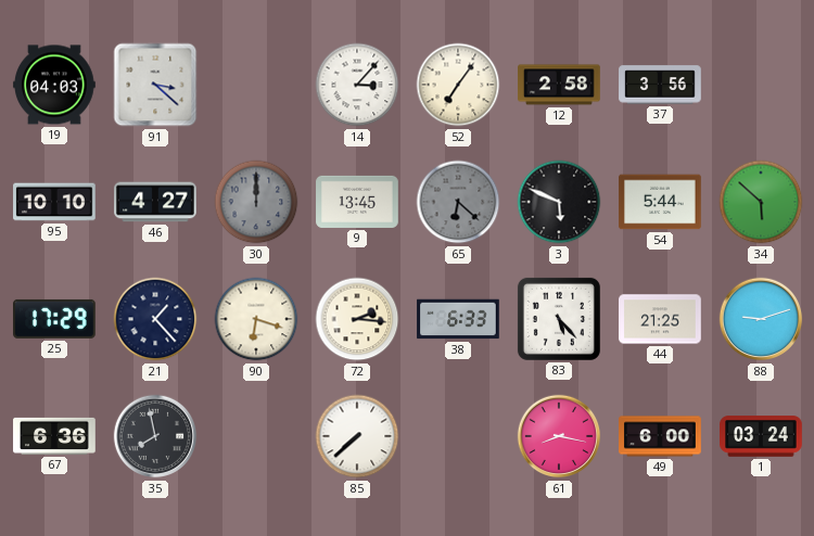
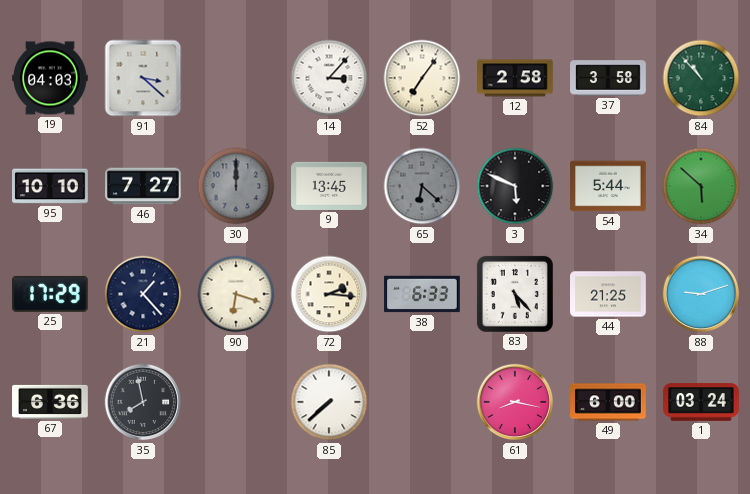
37: 3:56 -> 3:58
84: none -> 10:53
46: 4:27 -> 7:27
